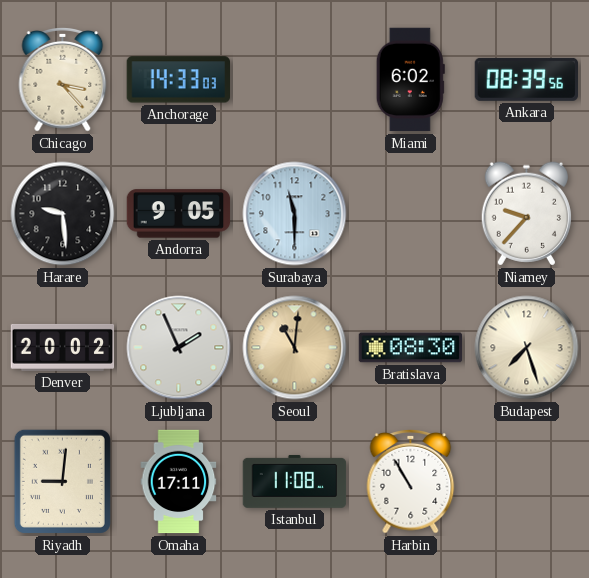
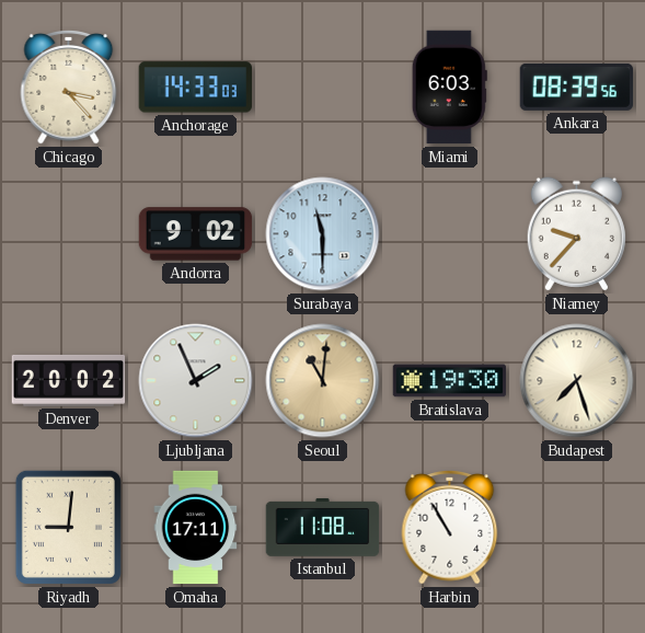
Miami: 6:02 -> 6:03
Harare: 9:29 -> none
Andorra: 9:05 -> 9:02
Bratislava: 08:30 -> 19:30
